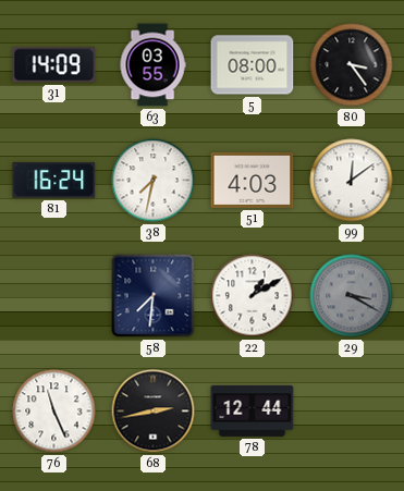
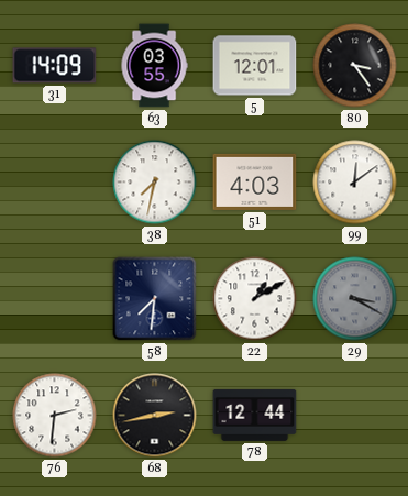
5: 08:00 -> 12:01
81: 16:24 -> none
76: 11:26 -> 2:31
